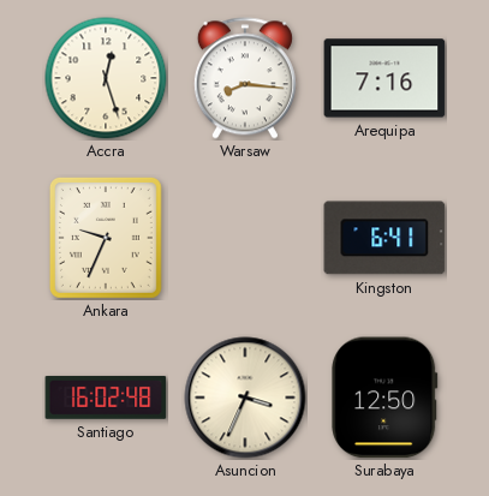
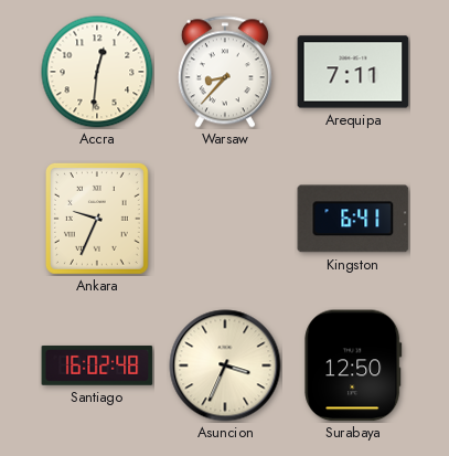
Accra: 12:27 -> 12:31
Warsaw: 8:16 -> 8:37
Arequipa: 7:16 -> 7:11
